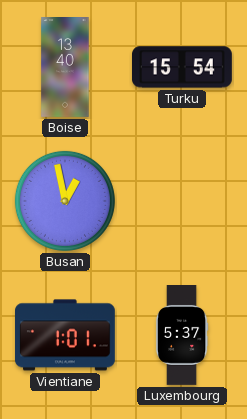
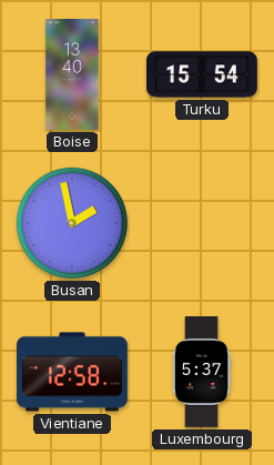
Busan: 12:58 -> 1:58
Vientiane: 1:01 -> 12:58
